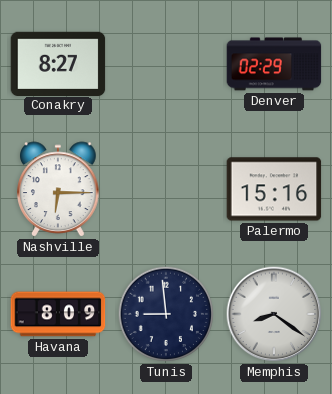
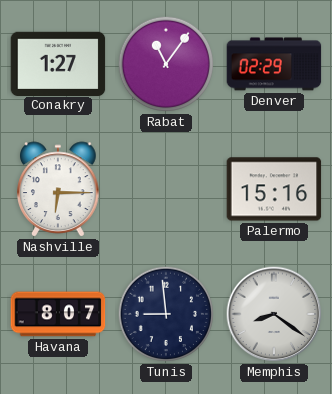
Conakry: 8:27 -> 1:27
Rabat: none -> 11:06
Havana: 8:09 -> 8:07
